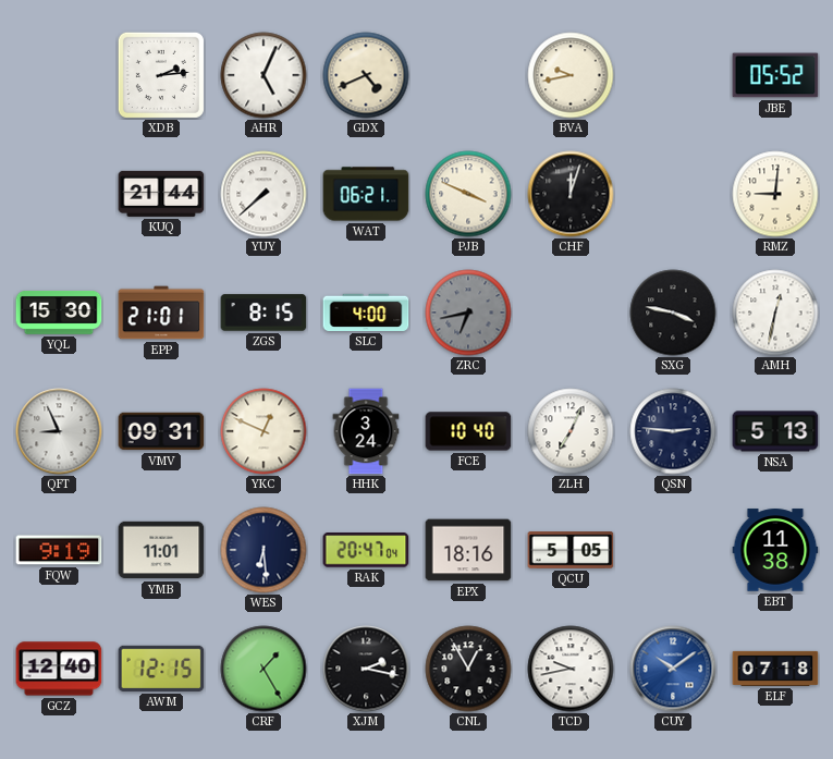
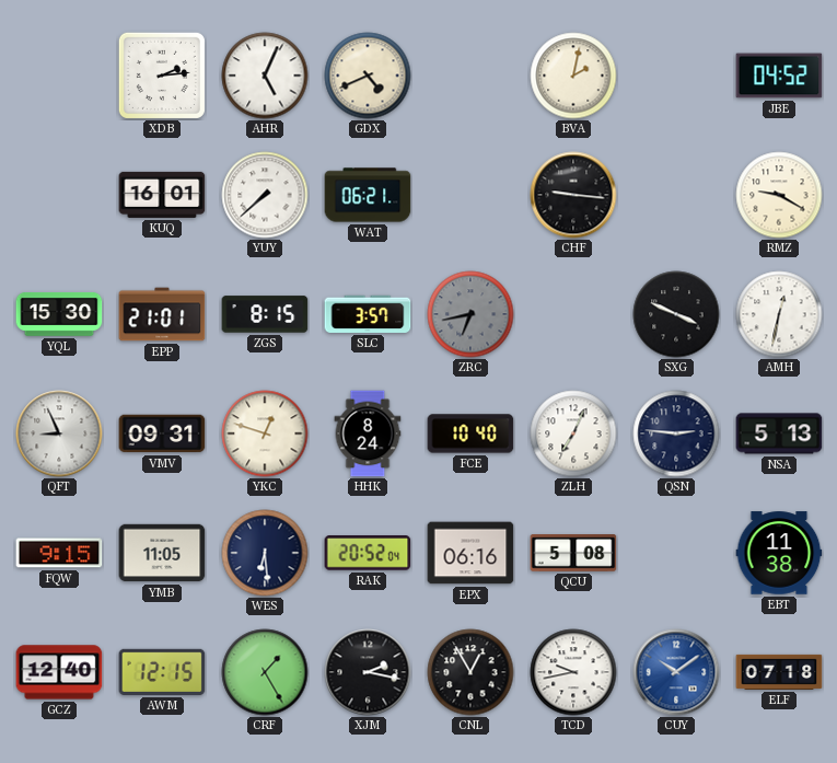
BVA: 9:43 -> 2:02
JBE: 05:52 -> 04:52
KUQ: 21:44 -> 16:01
PJB: 3:49 -> none
CHF: 12:03 -> 9:16
RMZ: 9:01 -> 9:20
SLC: 4:00 -> 3:57
SXG: 3:47 -> 3:49
YKC: 12:49 -> 12:48
HHK: 3:24 -> 8:24
FQW: 9:19 -> 9:15
YMB: 11:01 -> 11:05
RAK: 20:47 -> 20:52
EPX: 18:16 -> 06:16
QCU: 5:05 -> 5:08
